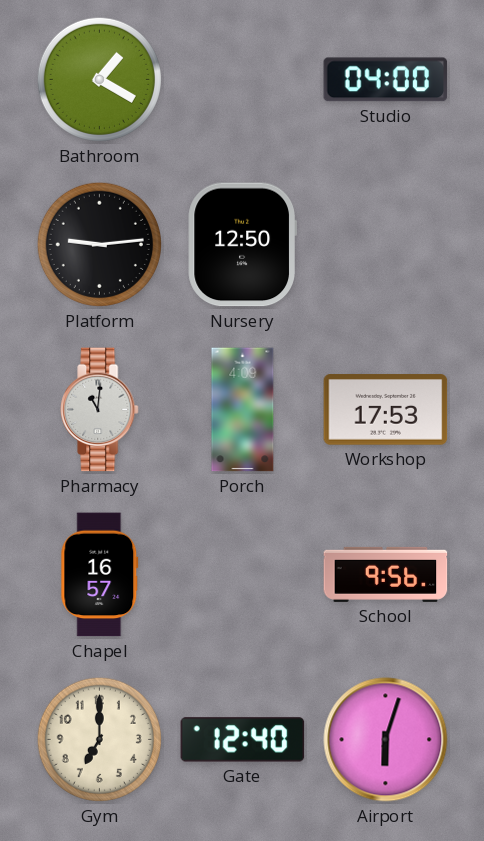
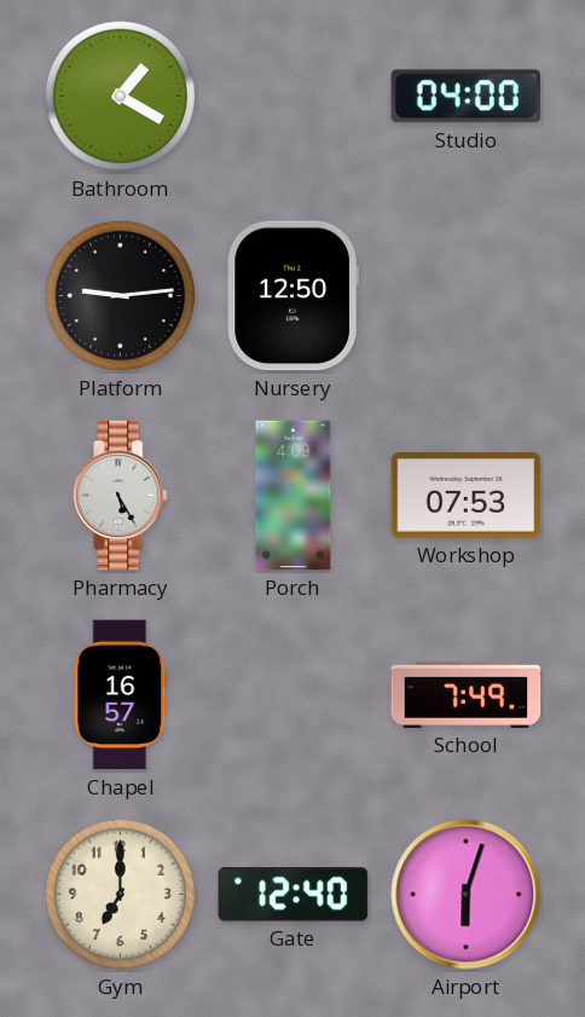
Pharmacy: 11:01 -> 5:25
Workshop: 17:53 -> 07:53
School: 9:56 -> 7:49
